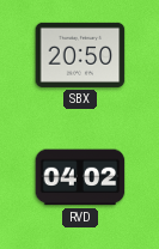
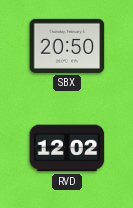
RVD: 04:02 -> 12:02
